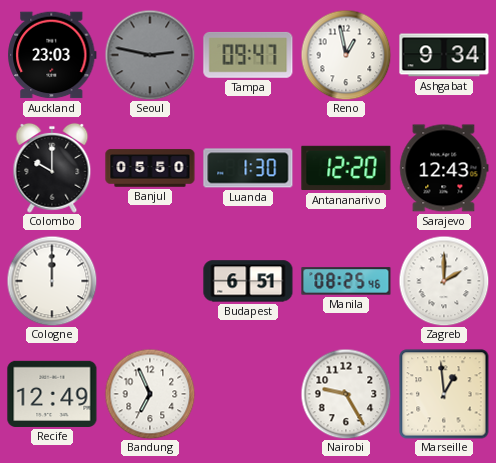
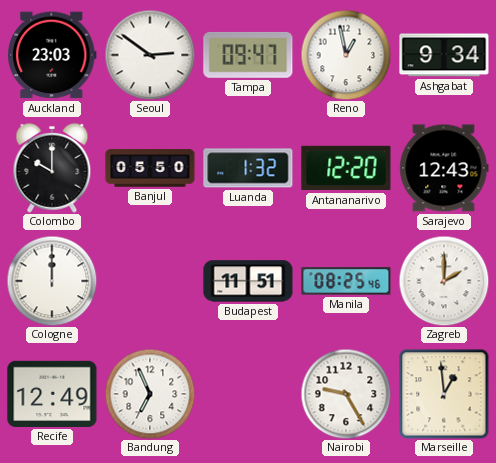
Seoul: 2:47 -> 2:51
Seoul dial: grey -> white
Luanda: 1:30 -> 1:32
Budapest: 6:51 -> 11:51
